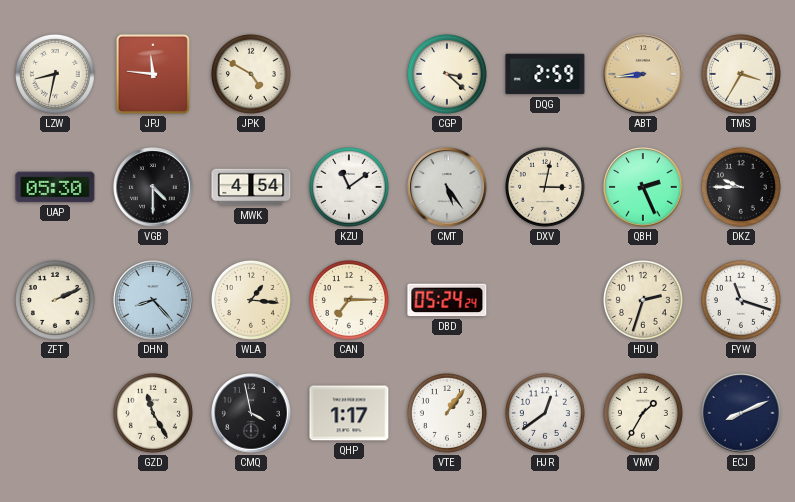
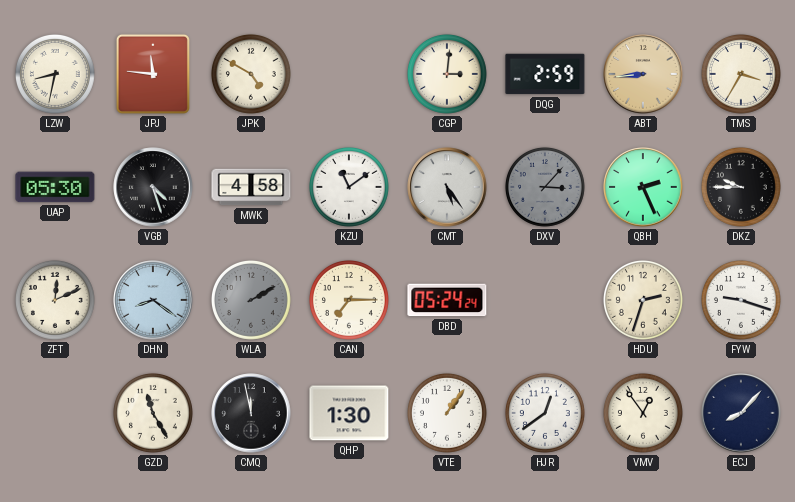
CGP: 3:22 -> 3:01
VGB: 4:30 -> 4:27
MWK: 4:54 -> 4:58
DXV: 3:02 -> 3:07
DXV dial: cream -> grey
ZFT: 2:11 -> 12:11
DHN: 8:23 -> 8:21
WLA: 1:16 -> 2:10
WLA dial: cream -> grey
FYW: 11:18 -> 9:18
CMQ: 3:58 -> 11:58
QHP: 1:17 -> 1:30
VMV: 1:35 -> 12:54
ECJ: 8:11 -> 8:07
